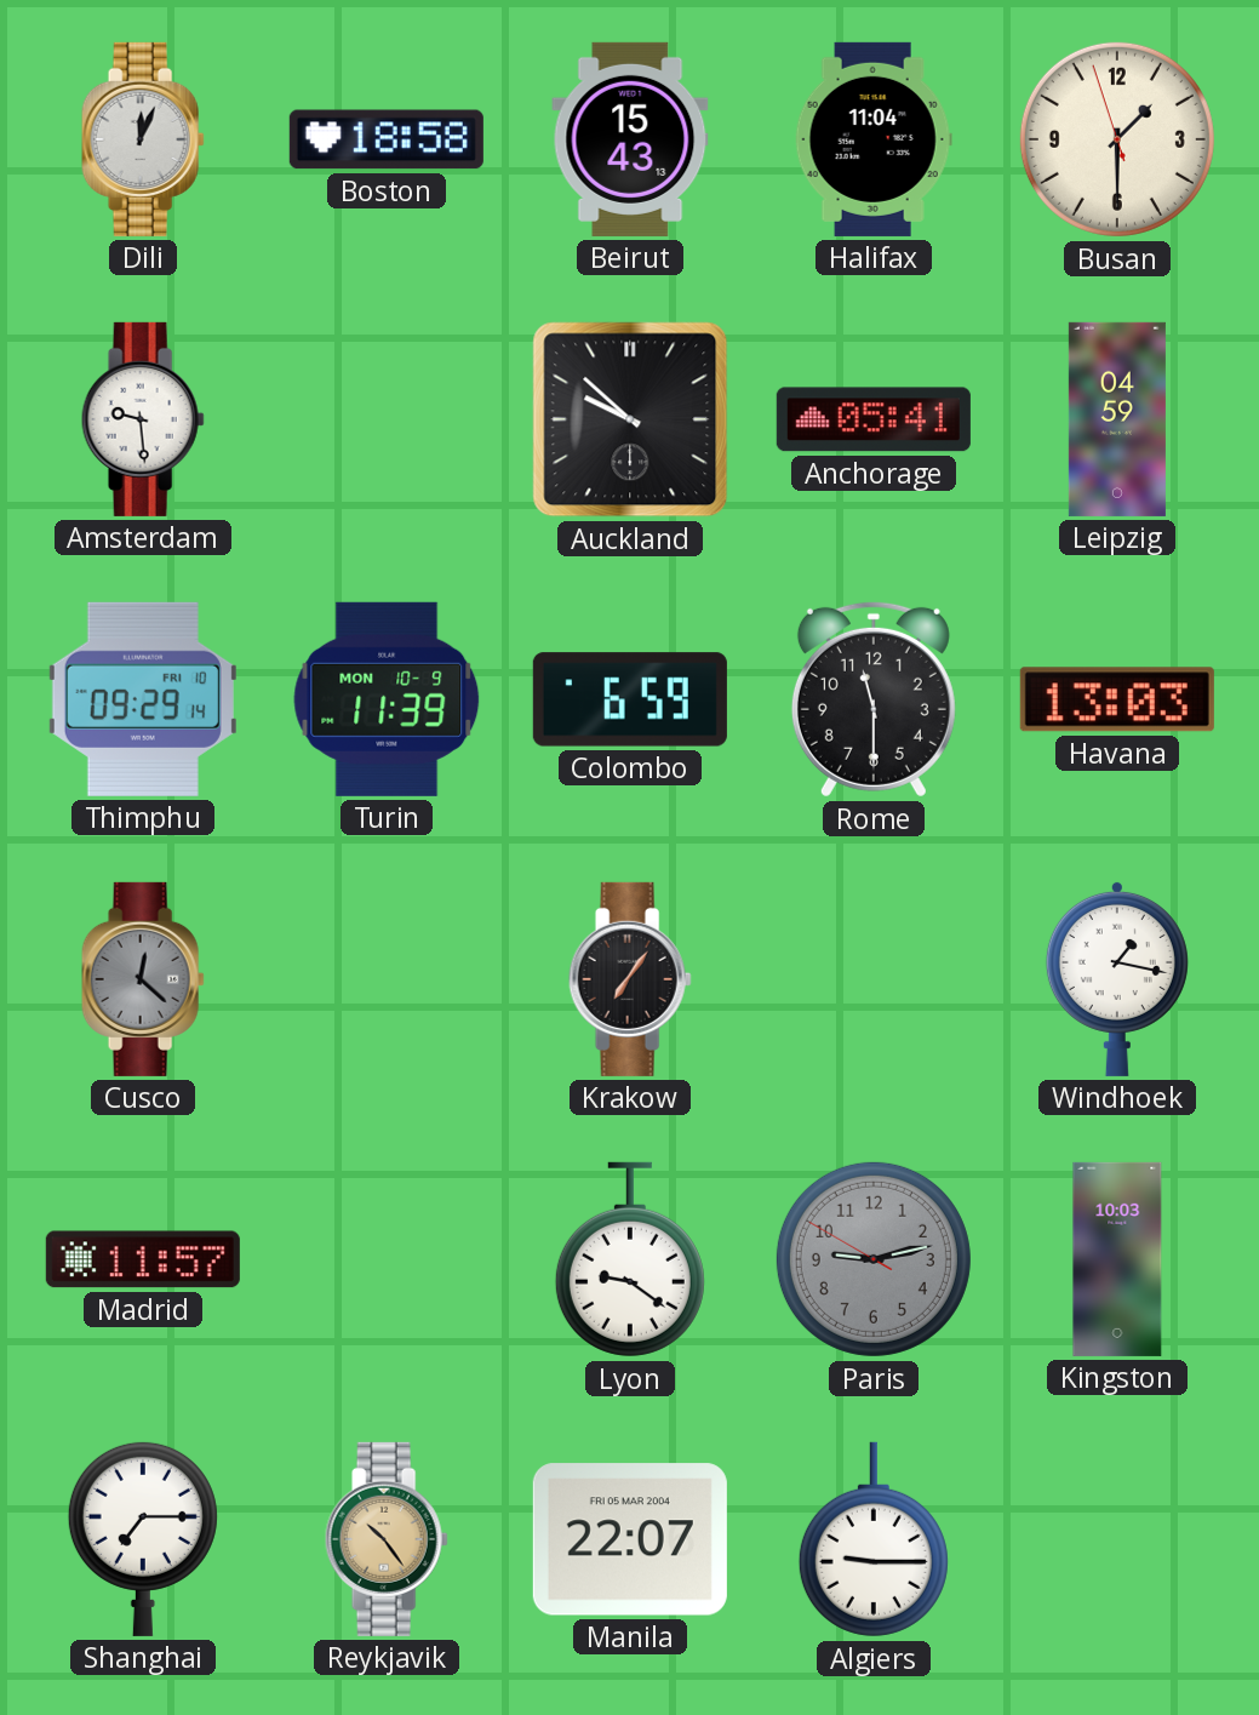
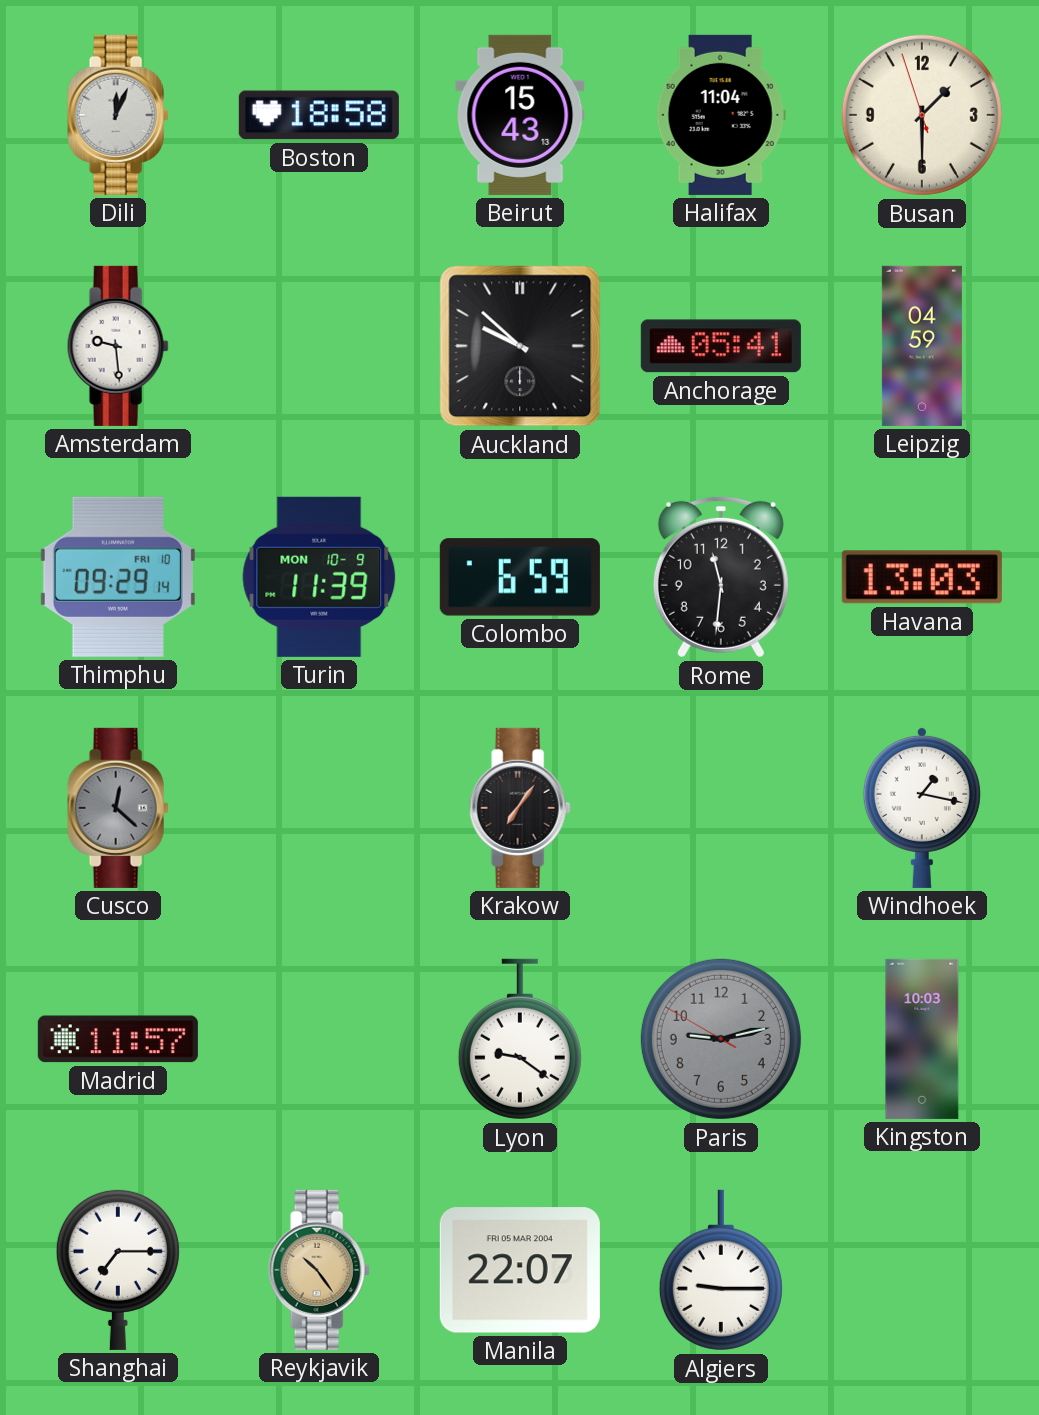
Rome: 11:30 -> 11:31
